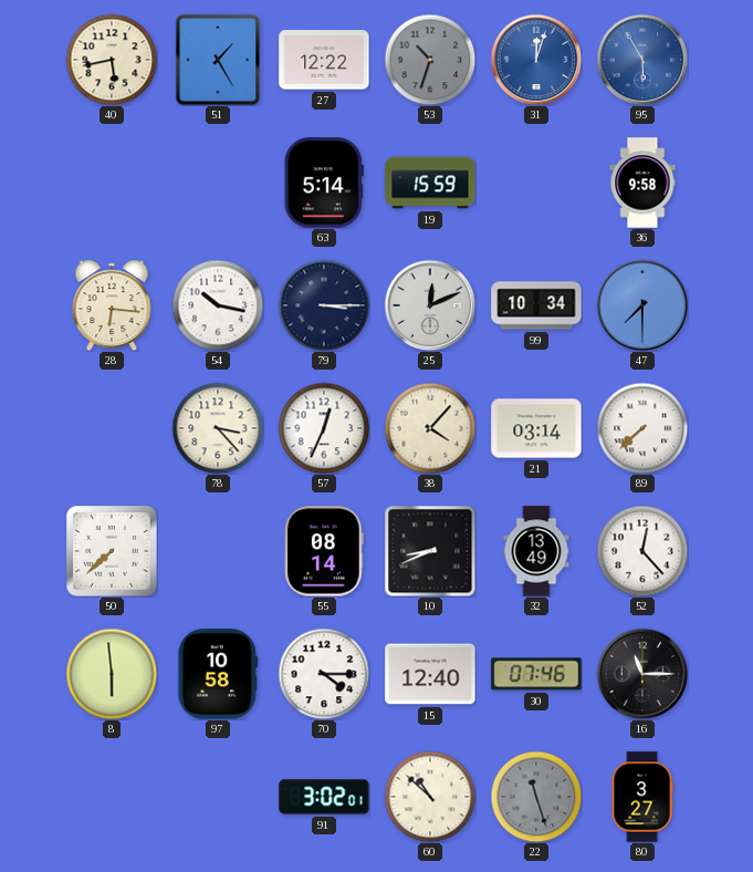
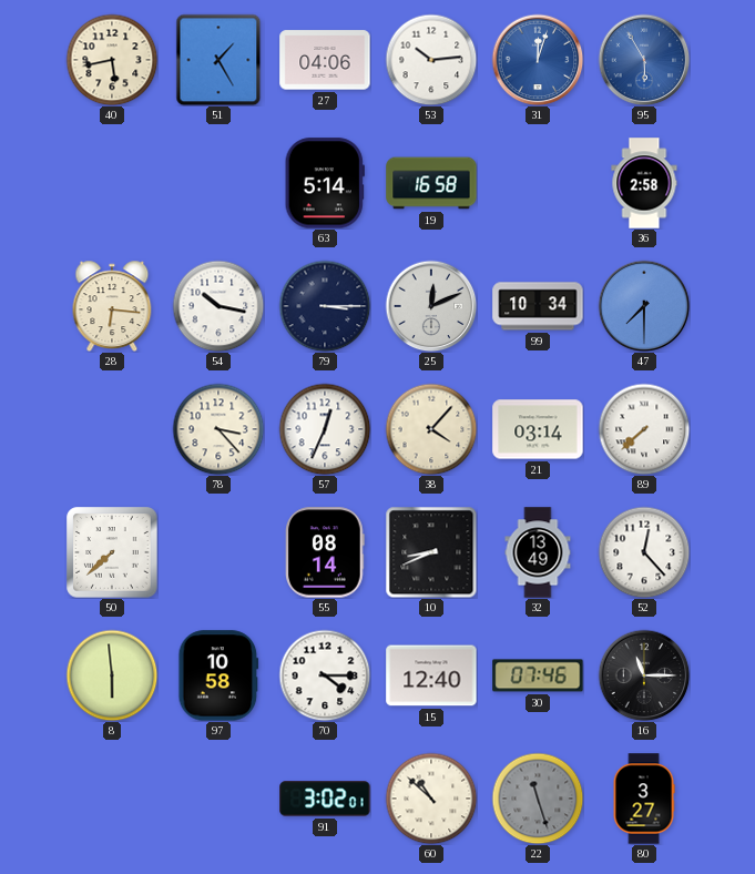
27: 12:22 -> 04:06
53: 10:33 -> 10:14
53 dial: grey -> white
19: 15:59 -> 16:58
36: 9:58 -> 2:58
